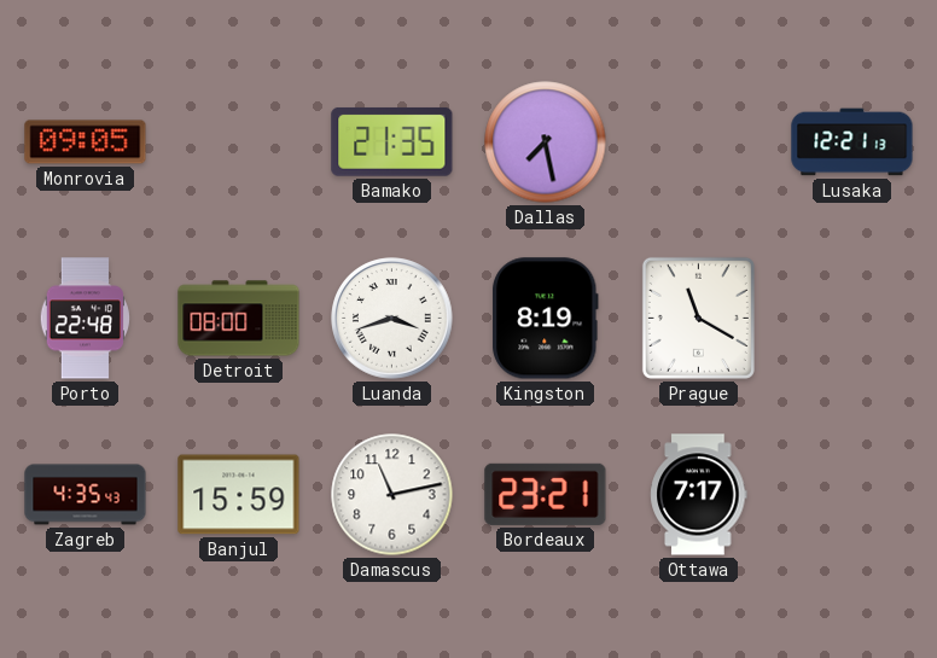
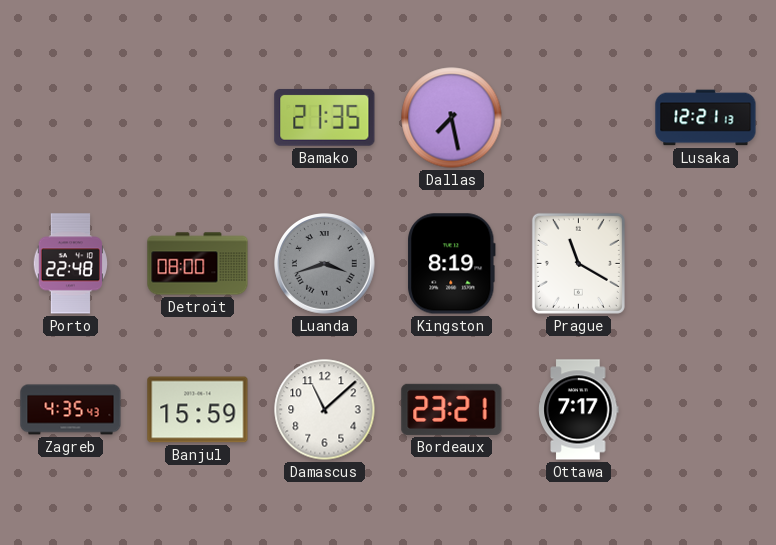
Monrovia: 09:05 -> none
Luanda dial: white -> grey
Damascus: 11:13 -> 11:08
